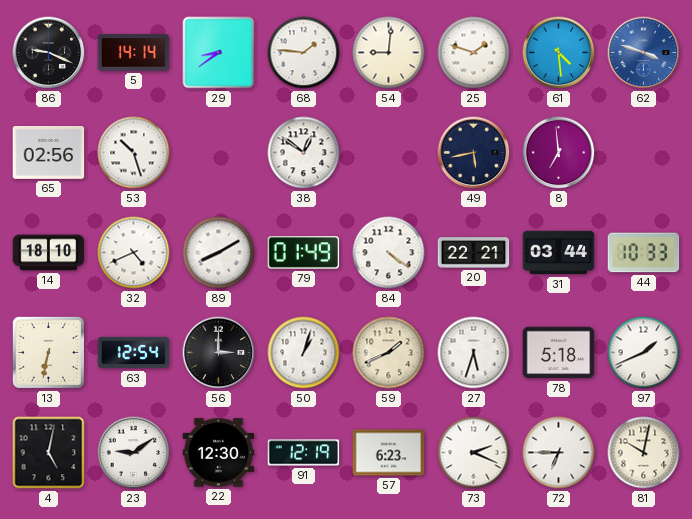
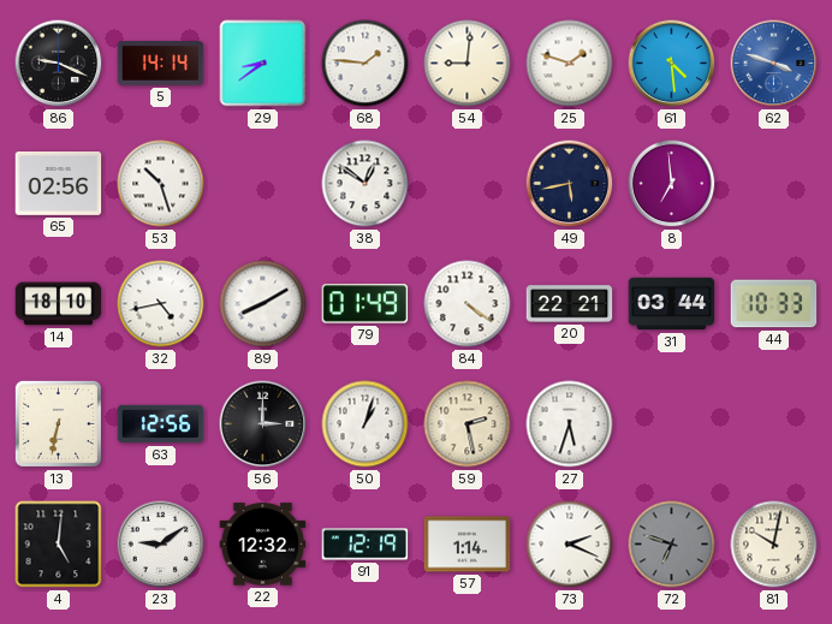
32: 4:41 -> 4:43
63: 12:54 -> 12:56
59: 1:41 -> 2:28
78: 5:18 -> none
97: 1:41 -> none
4: 5:02 -> 5:01
22: 12:30 -> 12:32
57: 6:23 -> 1:14
72: 6:45 -> 6:48
72 dial: white -> grey
